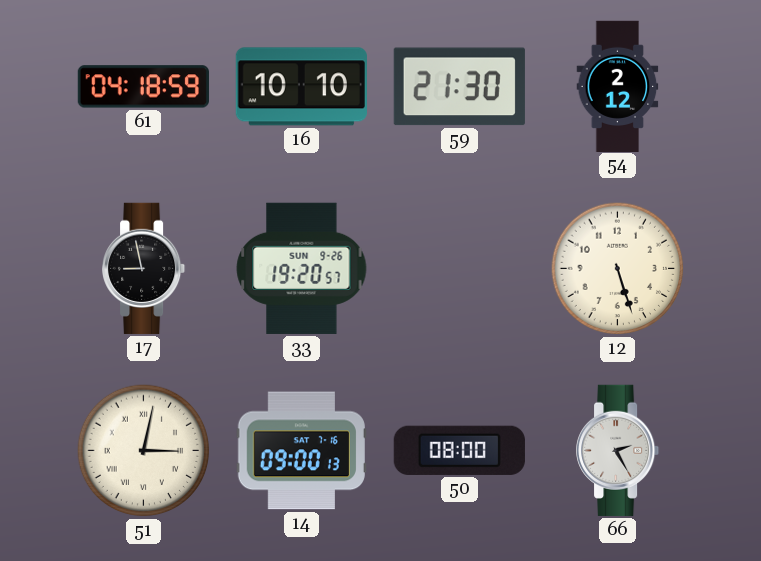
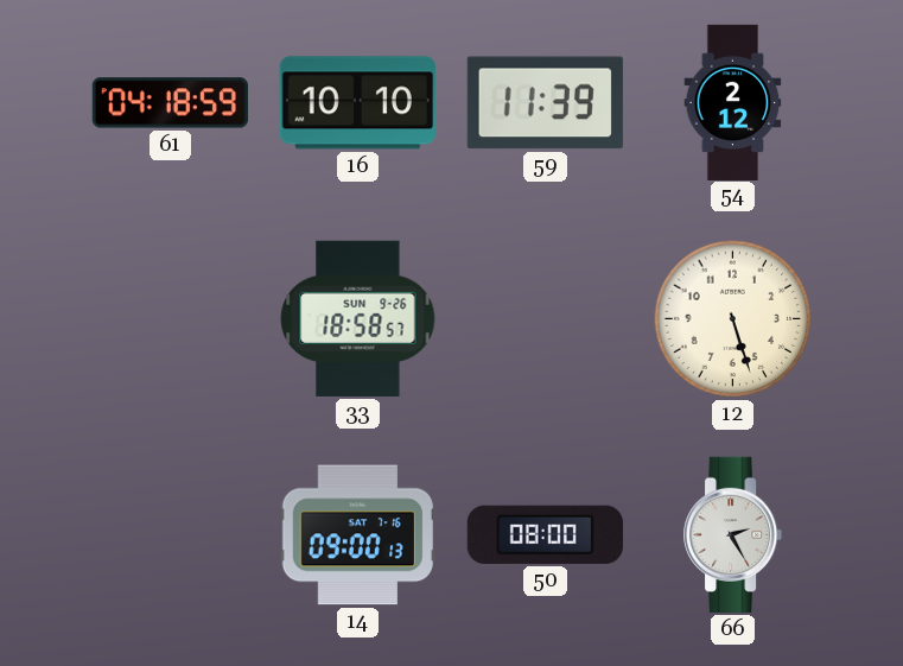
59: 21:30 -> 11:39
17: 8:58 -> none
33: 19:20 -> 18:58
51: 3:02 -> none
